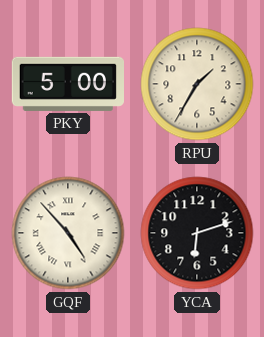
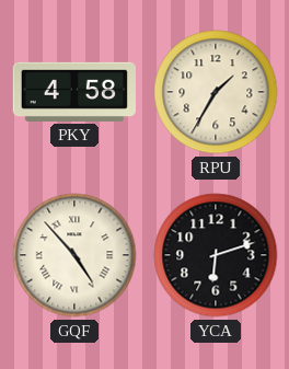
PKY: 5:00 -> 4:58
